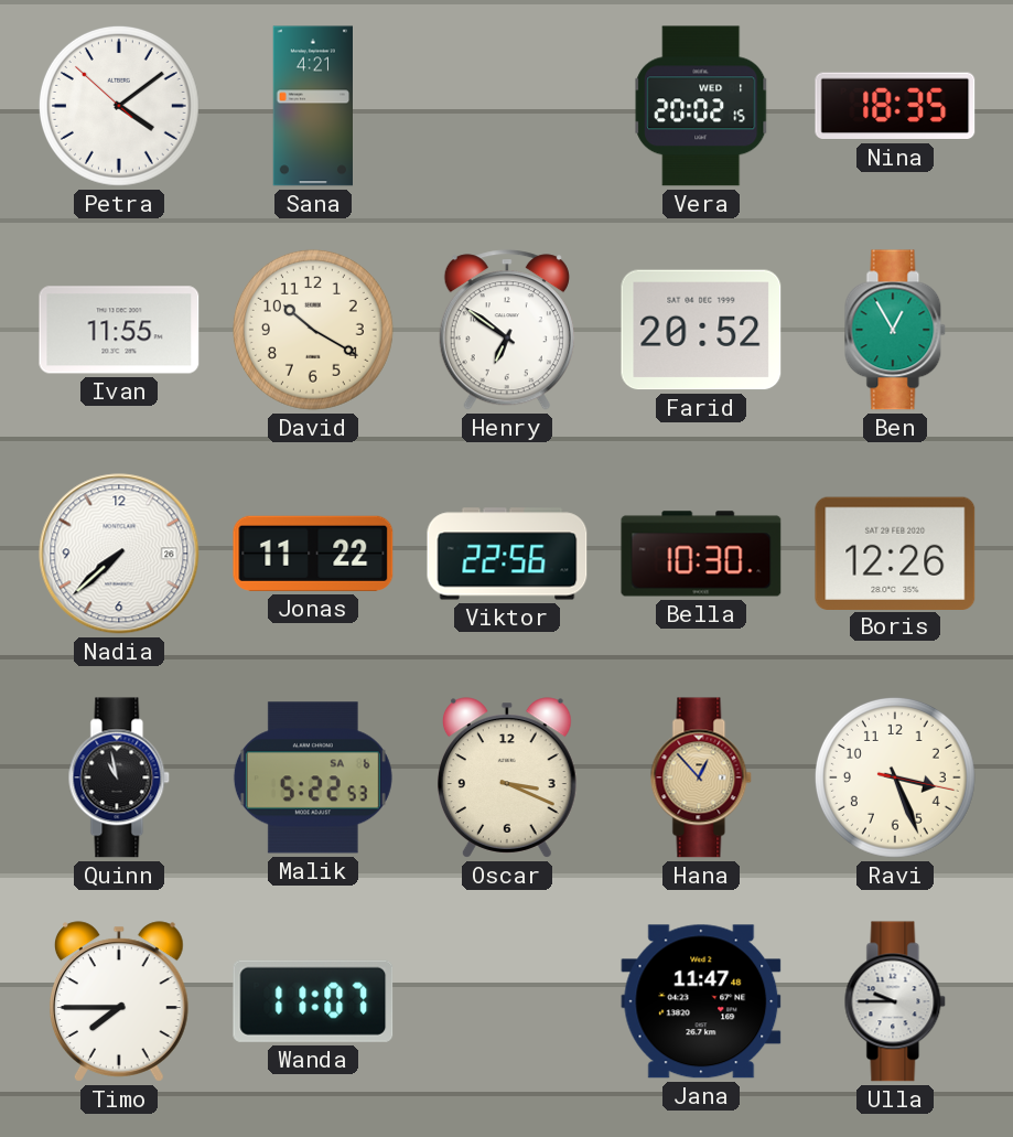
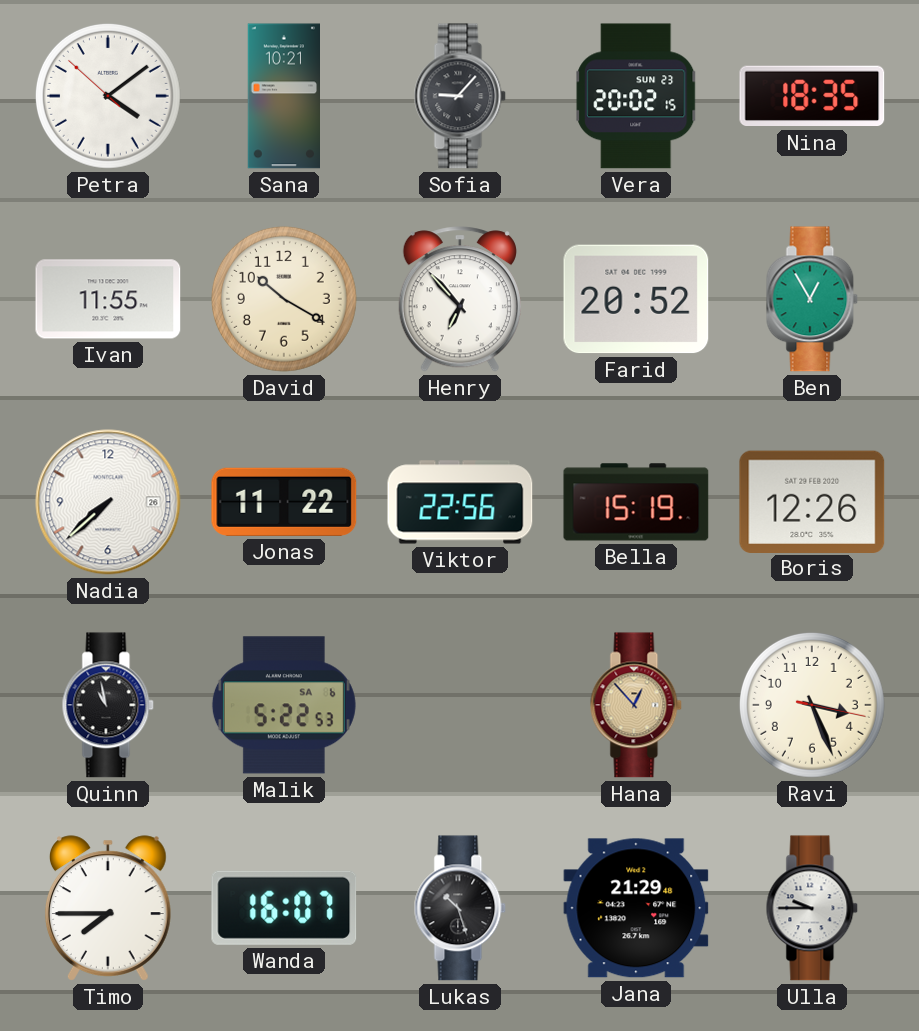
Sana: 4:21 -> 10:21
Sofia: none -> 9:07
Vera date: WED 1 -> SUN 23
Henry: 6:51 -> 6:53
Bella: 10:30 -> 15:19
Oscar: 3:19 -> none
Wanda: 11:07 -> 16:07
Lukas: none -> 10:27
Jana: 11:47 -> 21:29
